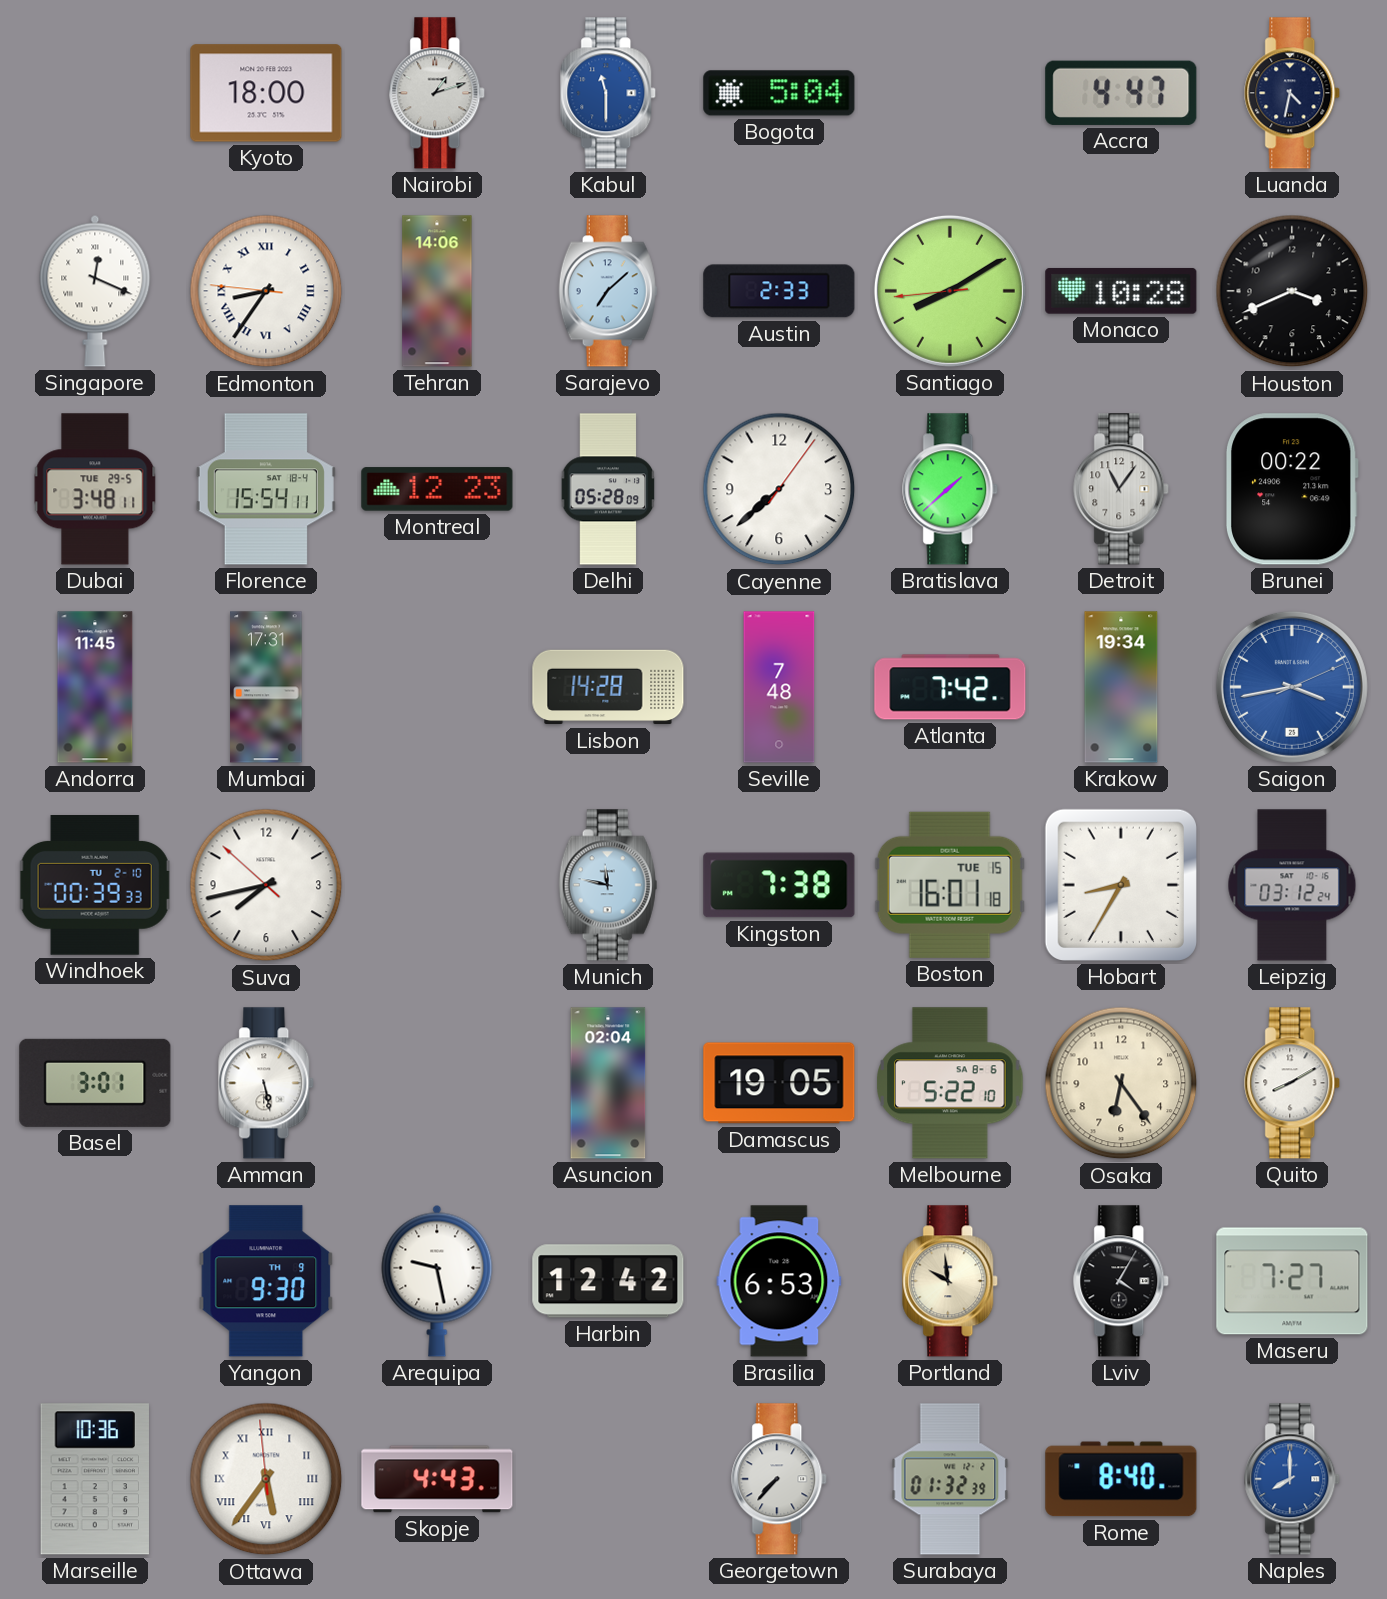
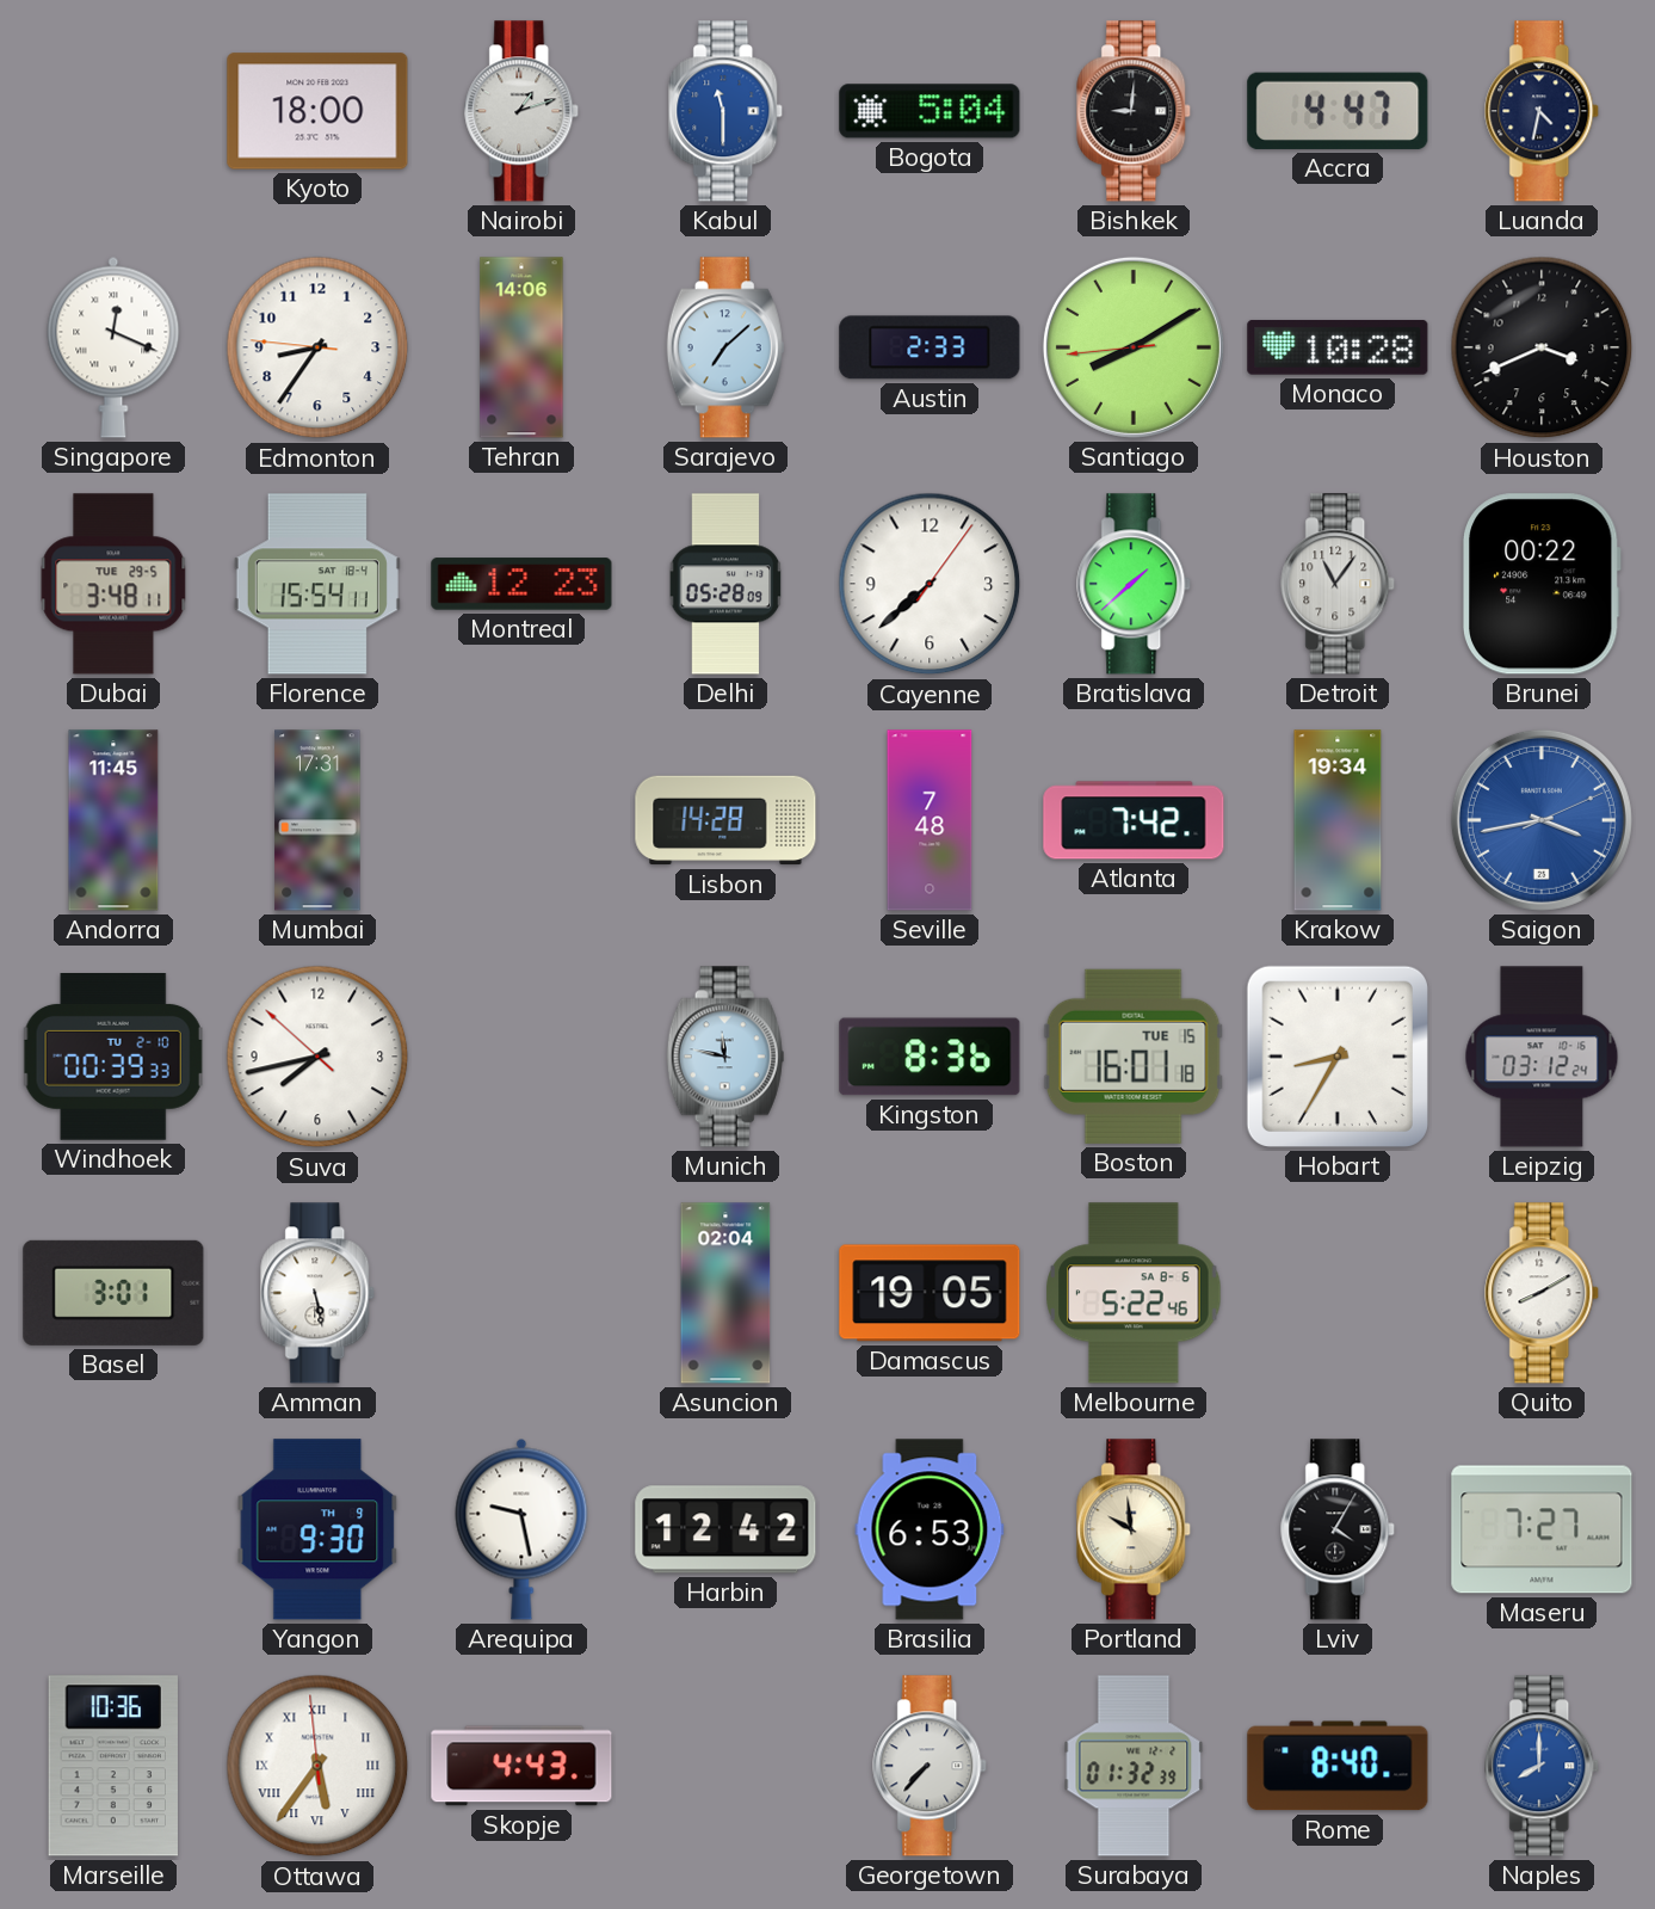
Bishkek: none -> 9:01
Edmonton numerals: Roman -> Arabic
Kingston: 7:38 -> 8:36
Melbourne: 5:22:10 -> 5:22:46
Osaka: 6:24 -> none
